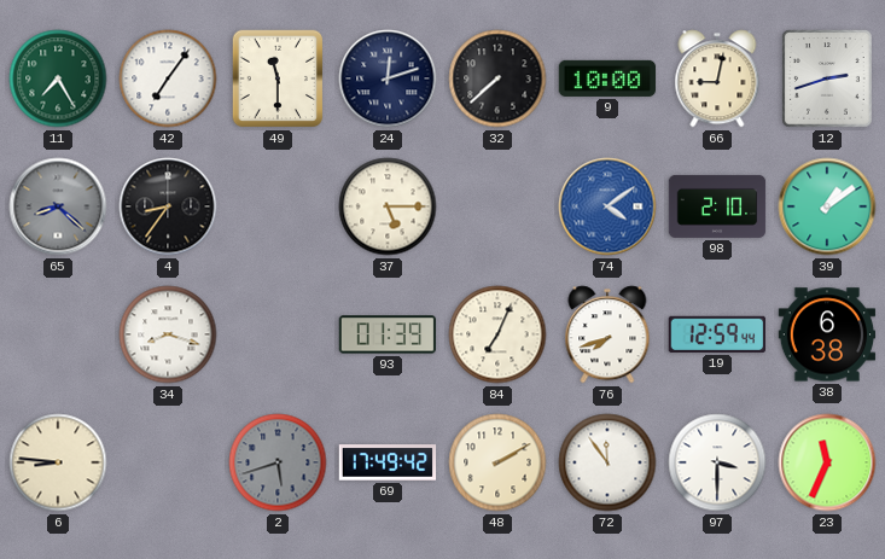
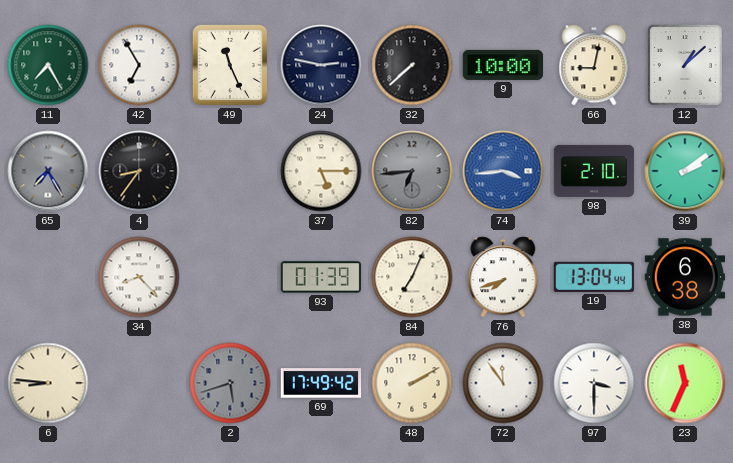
42: 7:06 -> 6:55
49: 11:30 -> 11:26
24: 12:12 -> 2:47
12: 2:42 -> 1:08
65: 8:22 -> 7:25
82: none -> 6:44
74: 4:09 -> 3:44
39: 1:09 -> 2:09
34: 8:18 -> 8:23
19: 12:59 -> 13:04
